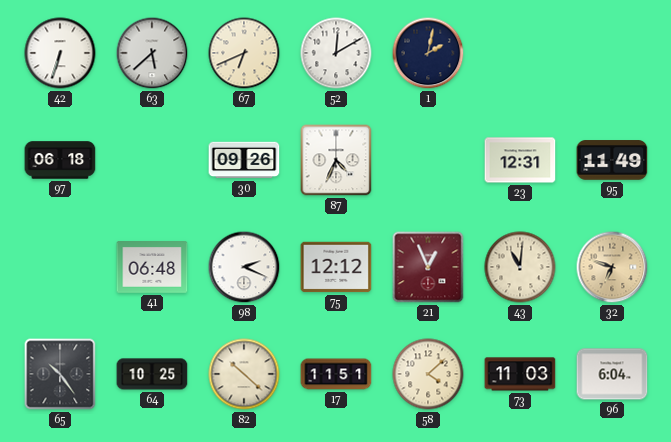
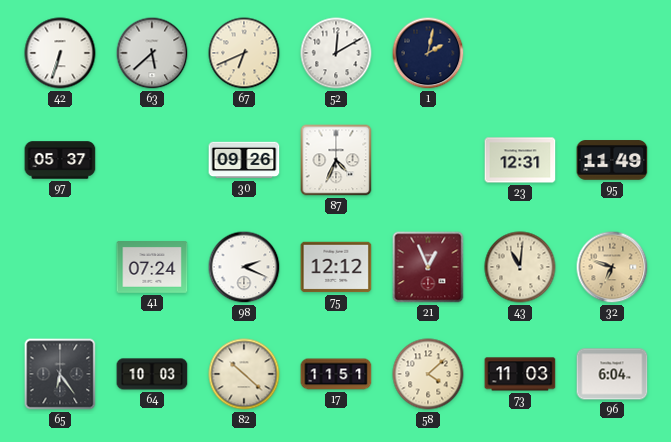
97: 06:18 -> 05:37
41: 06:48 -> 07:24
65: 10:24 -> 6:24
64: 10:25 -> 10:03
